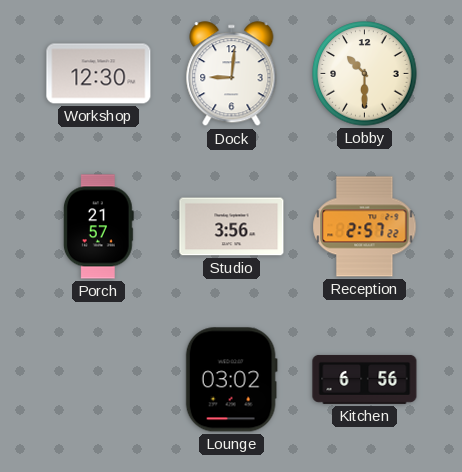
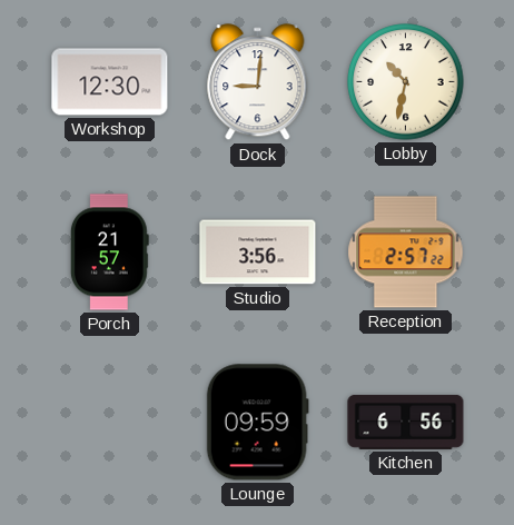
Lobby: 10:30 -> 10:32
Lounge: 03:02 -> 09:59
